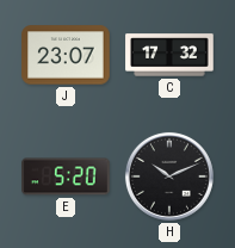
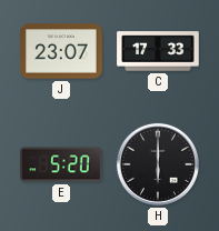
C: 17:32 -> 17:33
H: 10:11 -> 6:00
